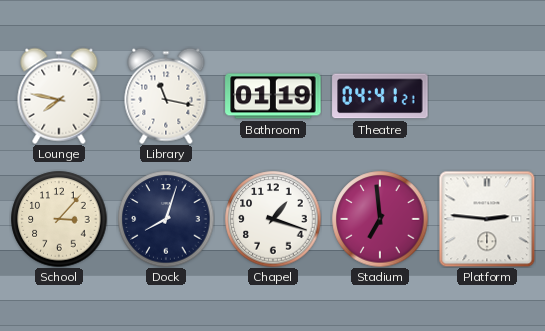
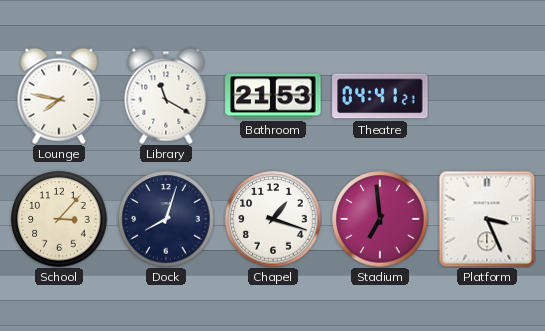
Library: 11:17 -> 11:20
Bathroom: 01:19 -> 21:53
Platform: 2:46 -> 3:26
